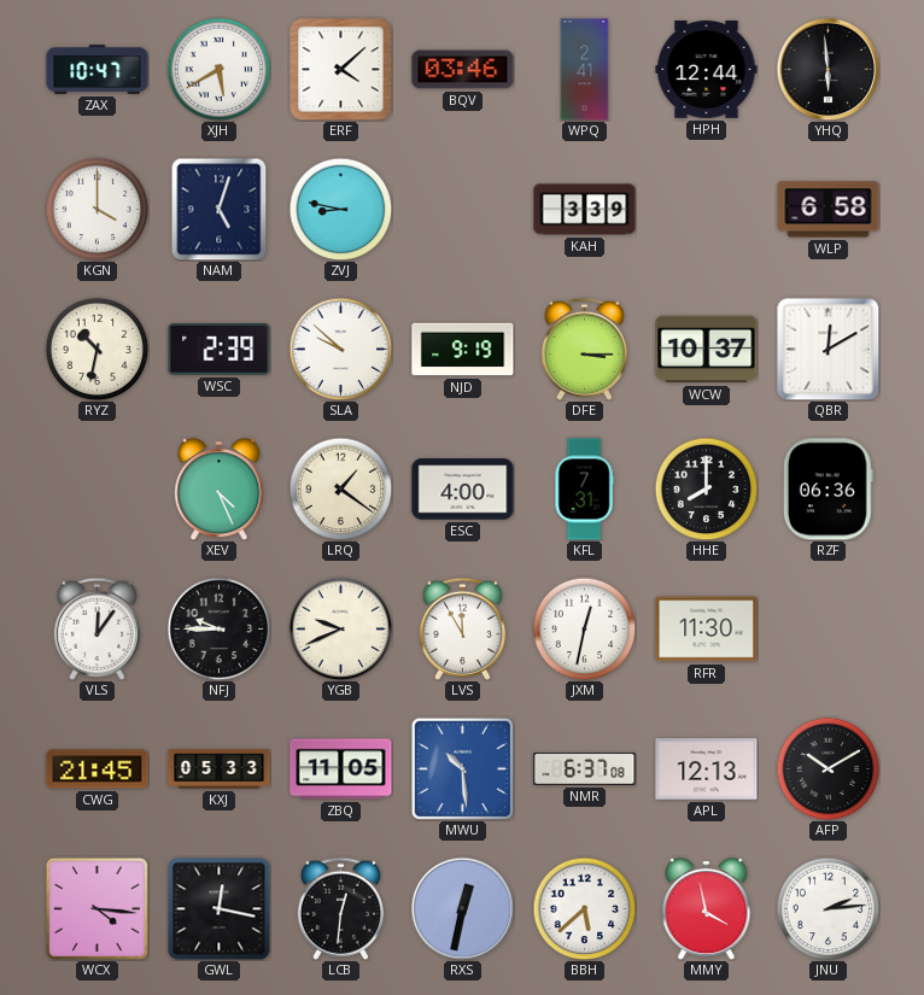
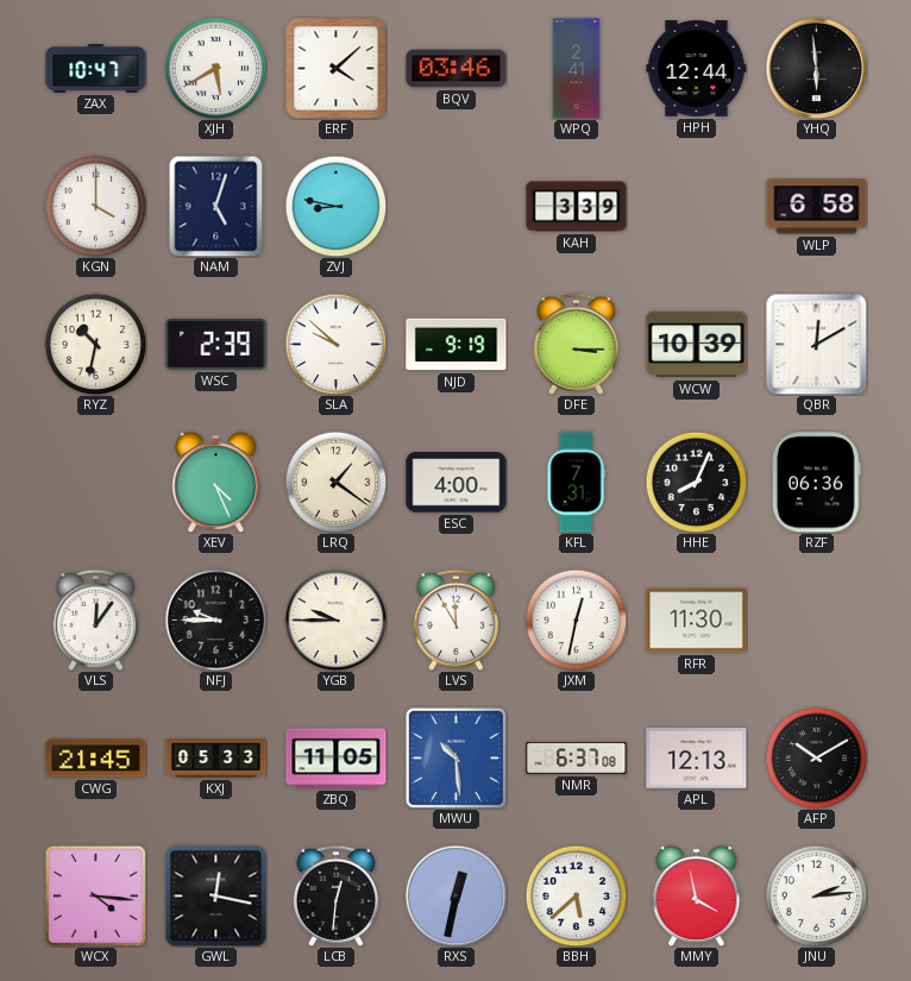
WCW: 10:37 -> 10:39
HHE: 8:00 -> 8:04
YGB: 9:41 -> 9:45
